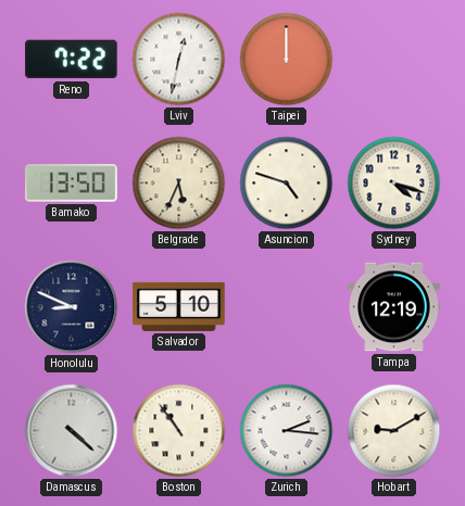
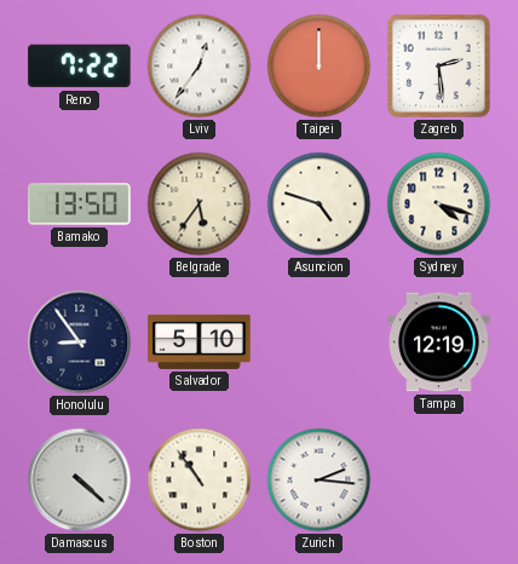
Lviv: 12:32 -> 12:36
Zagreb: none -> 2:29
Belgrade: 5:34 -> 5:36
Honolulu: 8:49 -> 8:54
Hobart: 9:10 -> none
